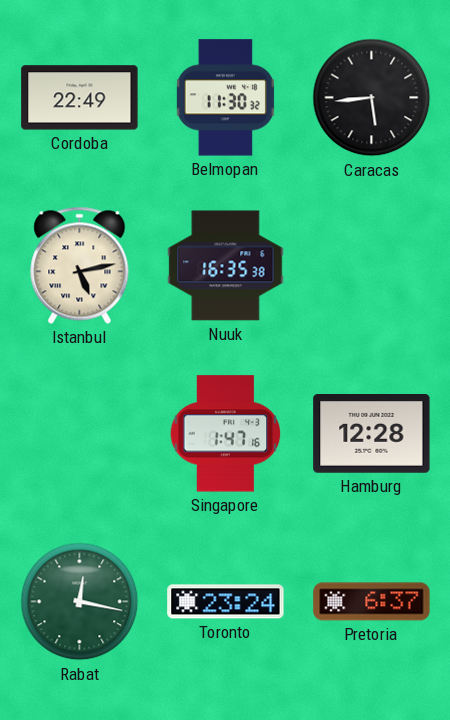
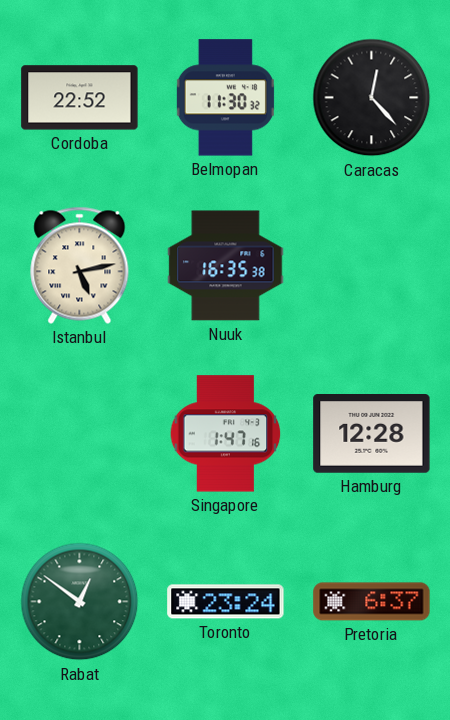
Cordoba: 22:49 -> 22:52
Caracas: 5:44 -> 12:23
Rabat: 12:17 -> 12:51
